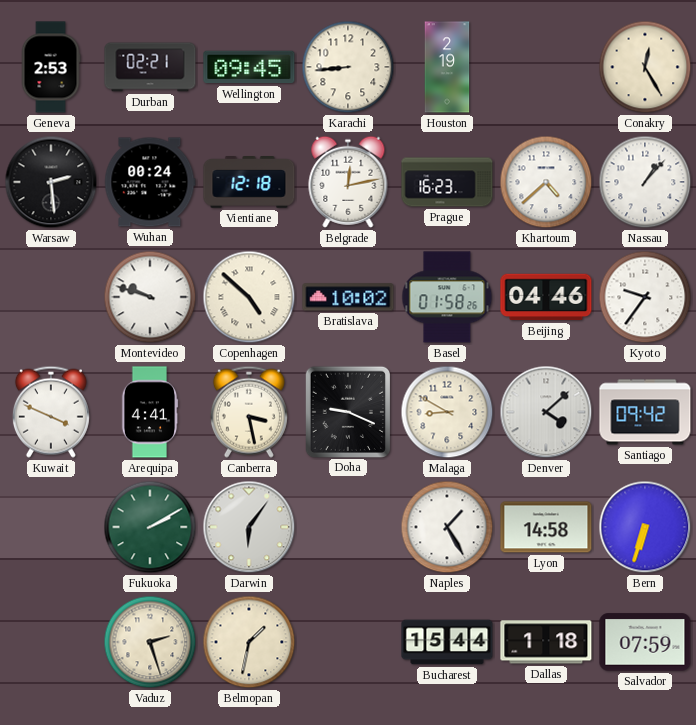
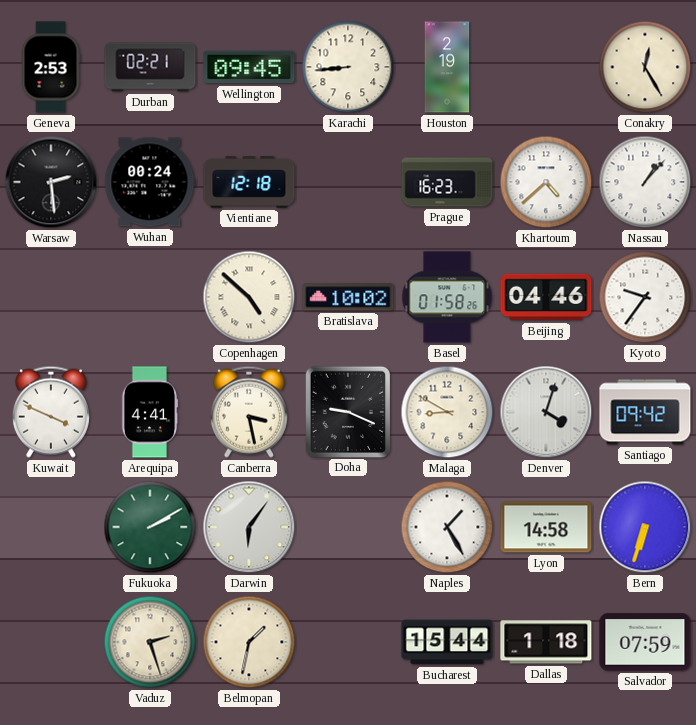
Belgrade: 12:13 -> none
Montevideo: 9:48 -> none
Denver: 4:08 -> 4:03
